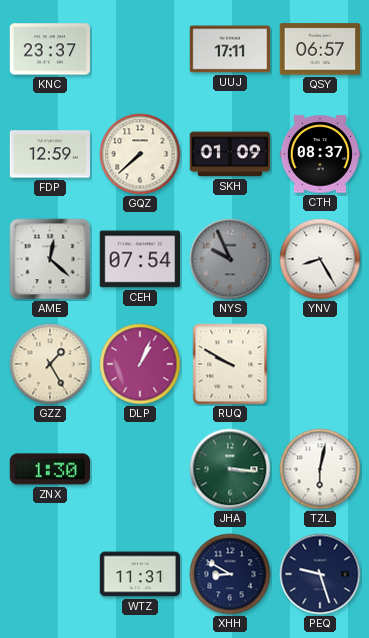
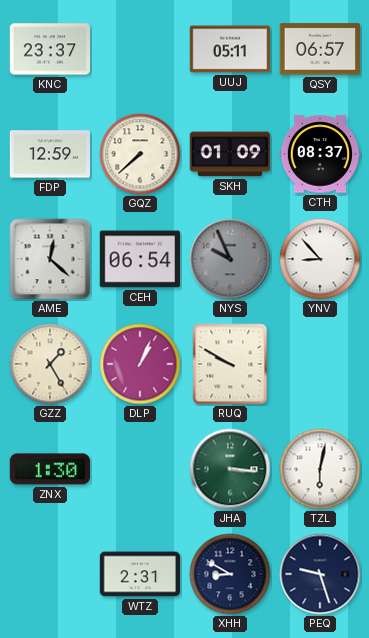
UUJ: 17:11 -> 05:11
CEH: 07:54 -> 06:54
YNV: 8:25 -> 8:53
WTZ: 11:31 -> 2:31
